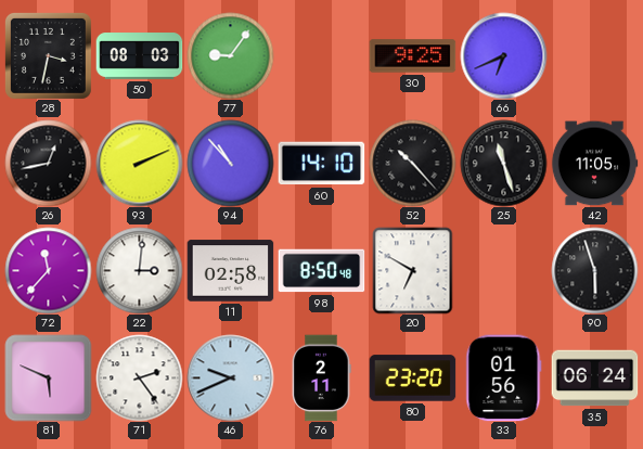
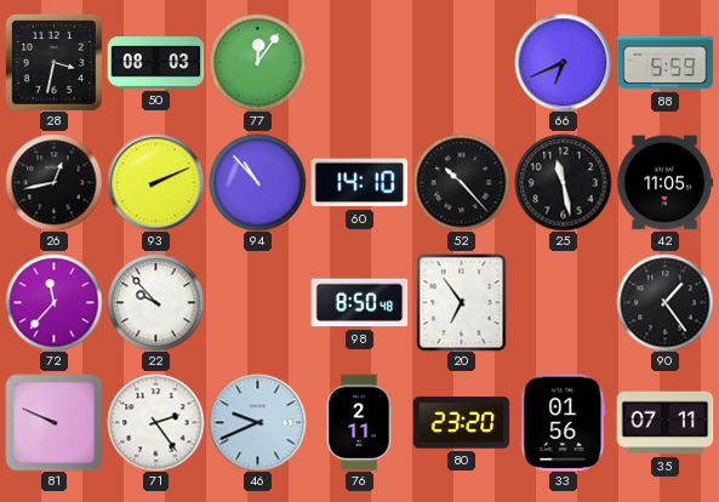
77: 9:06 -> 12:06
30: 9:25 -> none
88: none -> 5:59
25: 11:27 -> 11:28
22: 3:01 -> 9:53
11: 02:58 -> none
20: 6:50 -> 6:54
90: 5:57 -> 1:24
81: 5:49 -> 9:49
35: 06:24 -> 07:11
